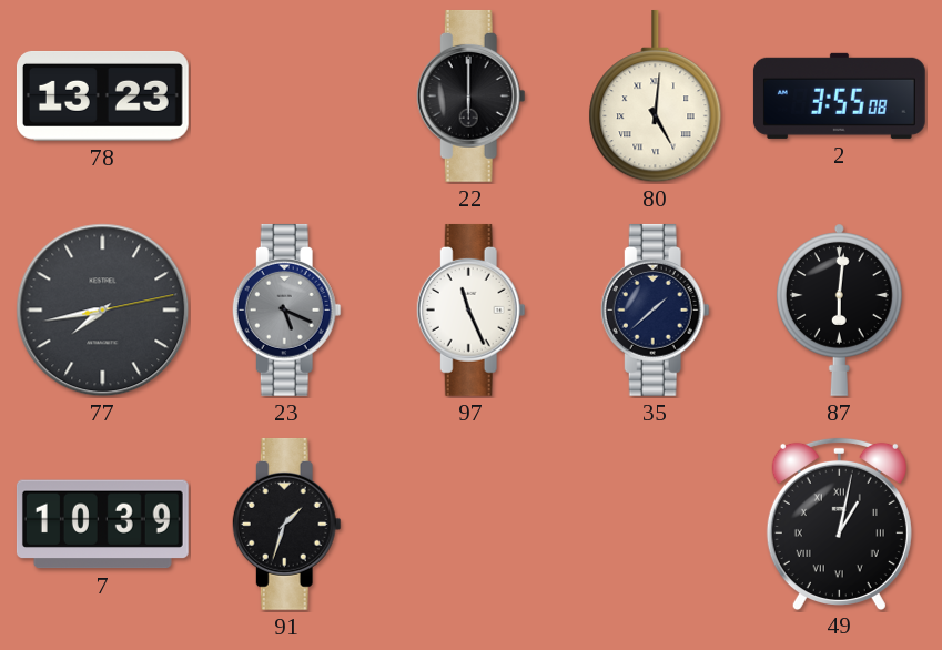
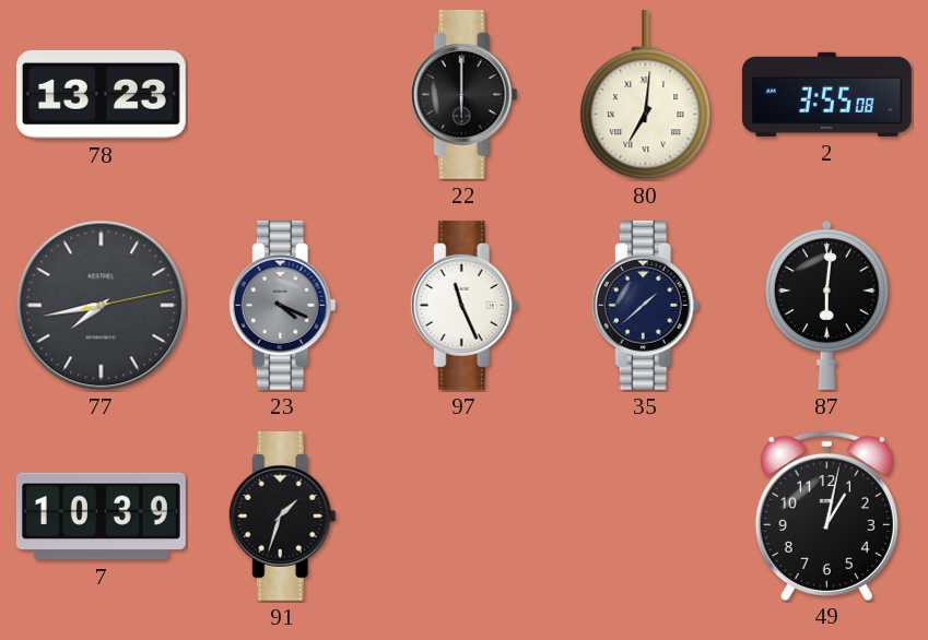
80: 5:01 -> 7:01
23: 5:19 -> 4:19
49 numerals: Roman -> Arabic
